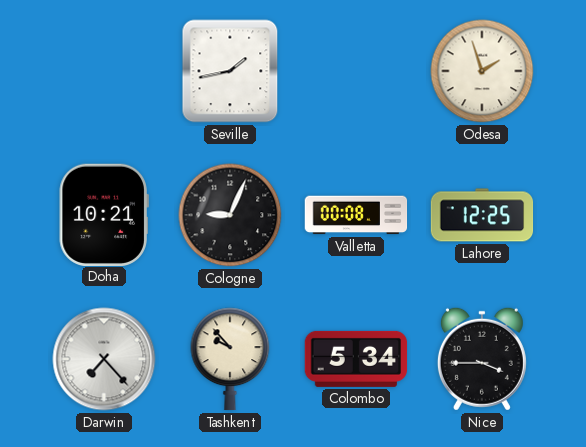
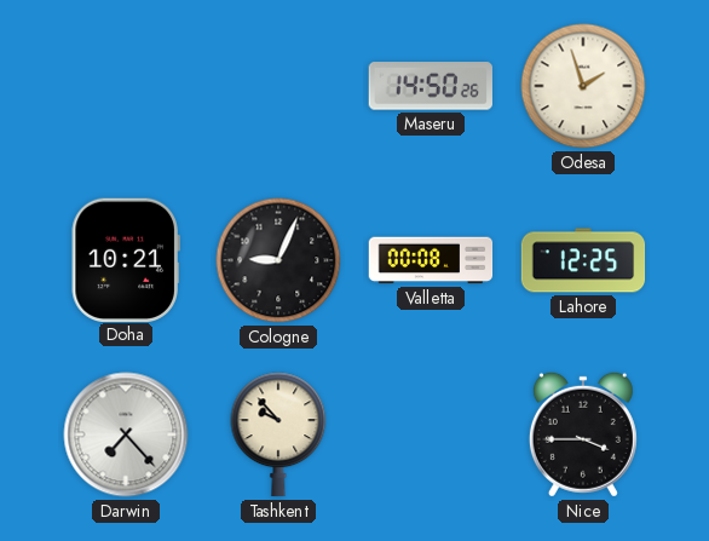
Seville: 1:43 -> none
Maseru: none -> 14:50
Colombo: 5:34 -> none
